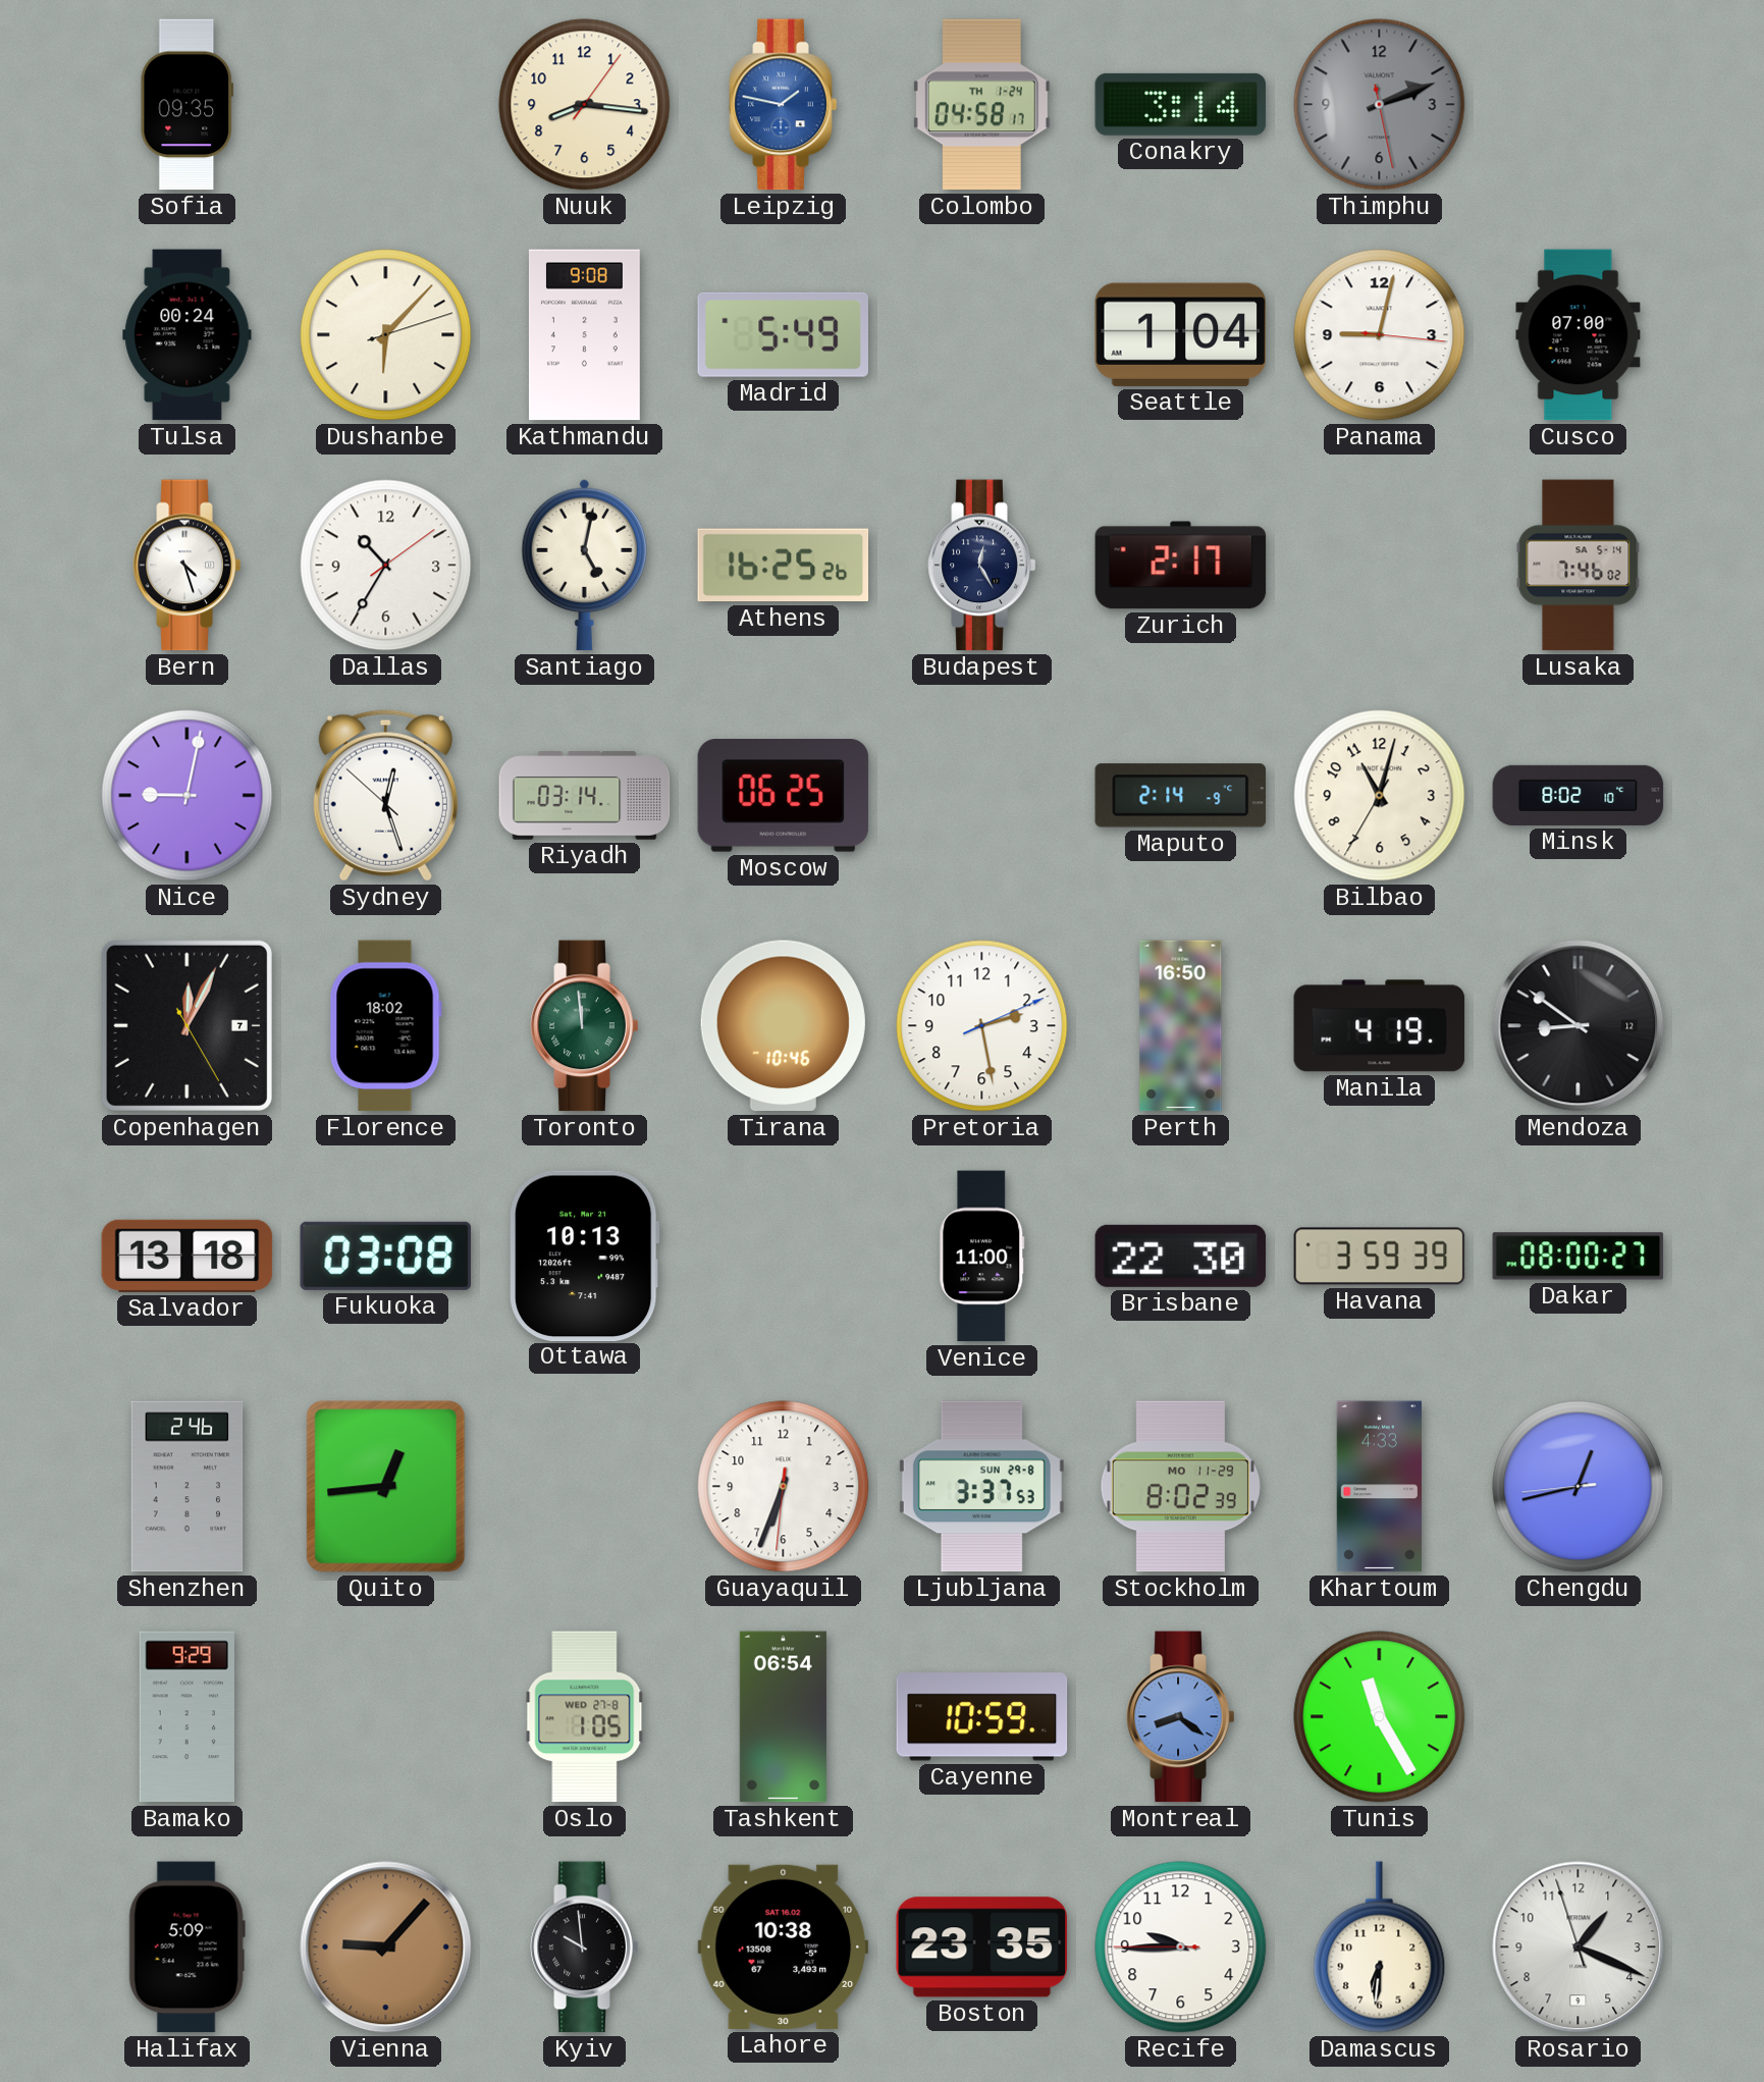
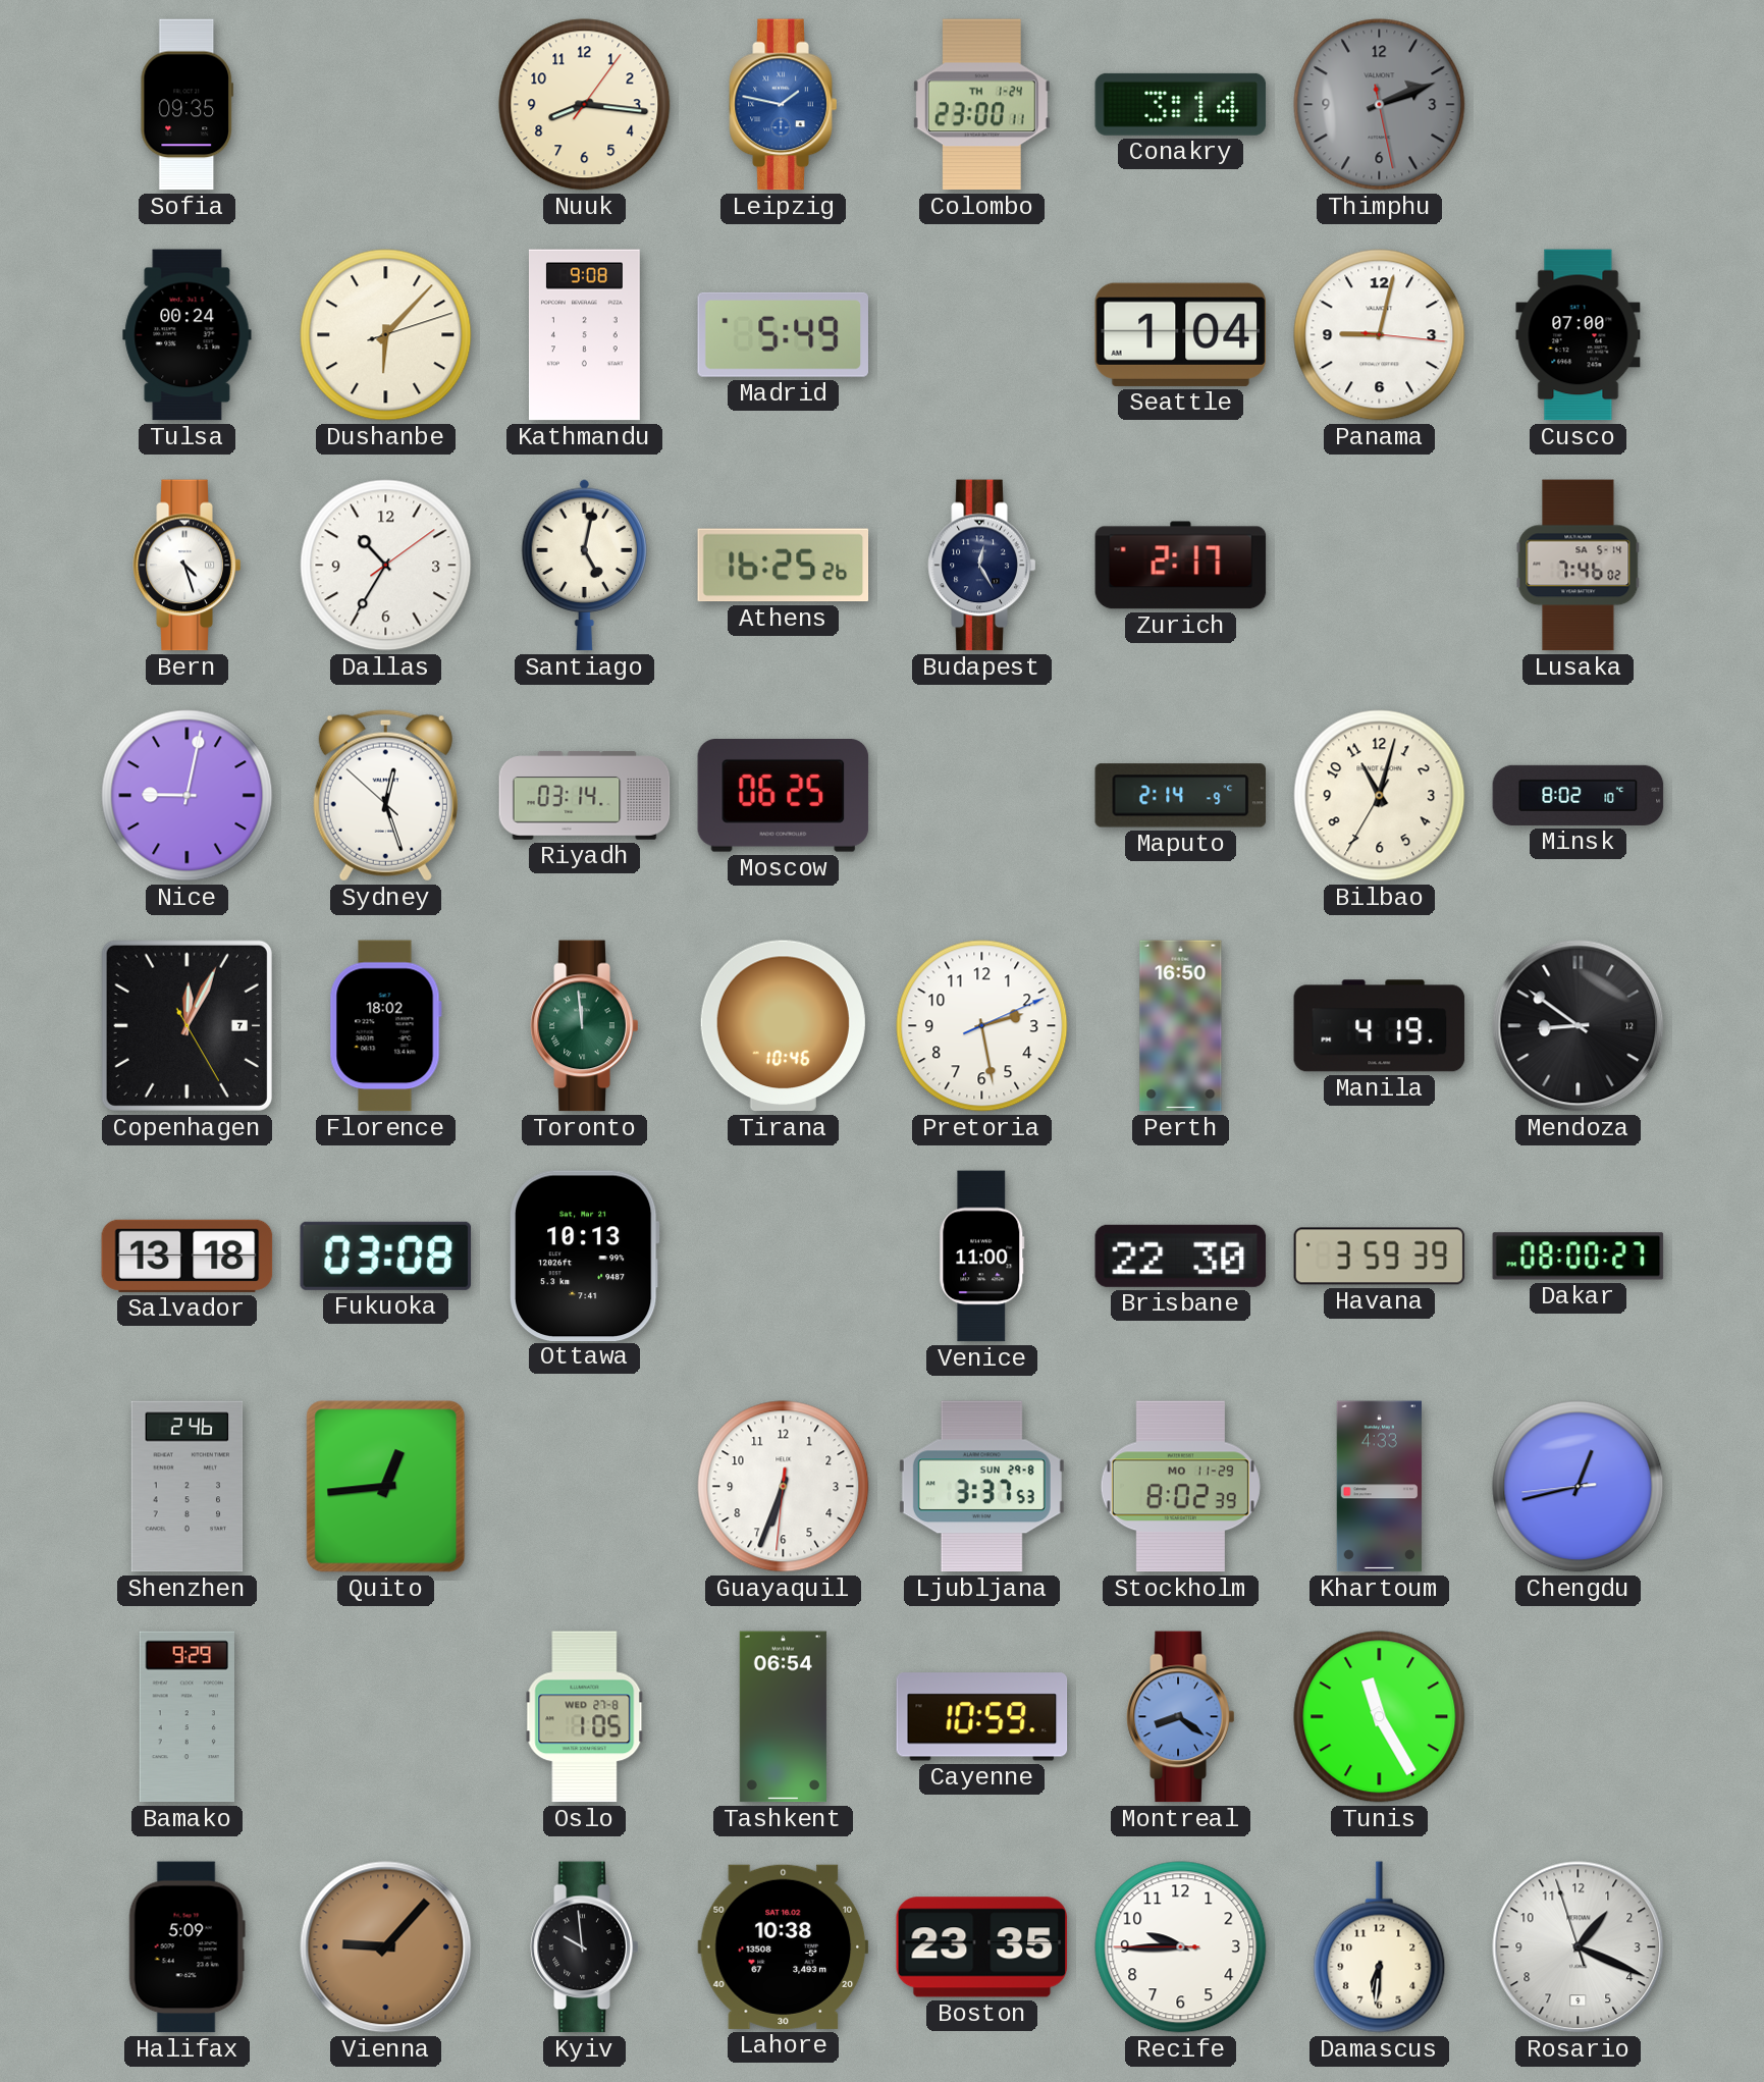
Colombo: 04:58 -> 23:00
